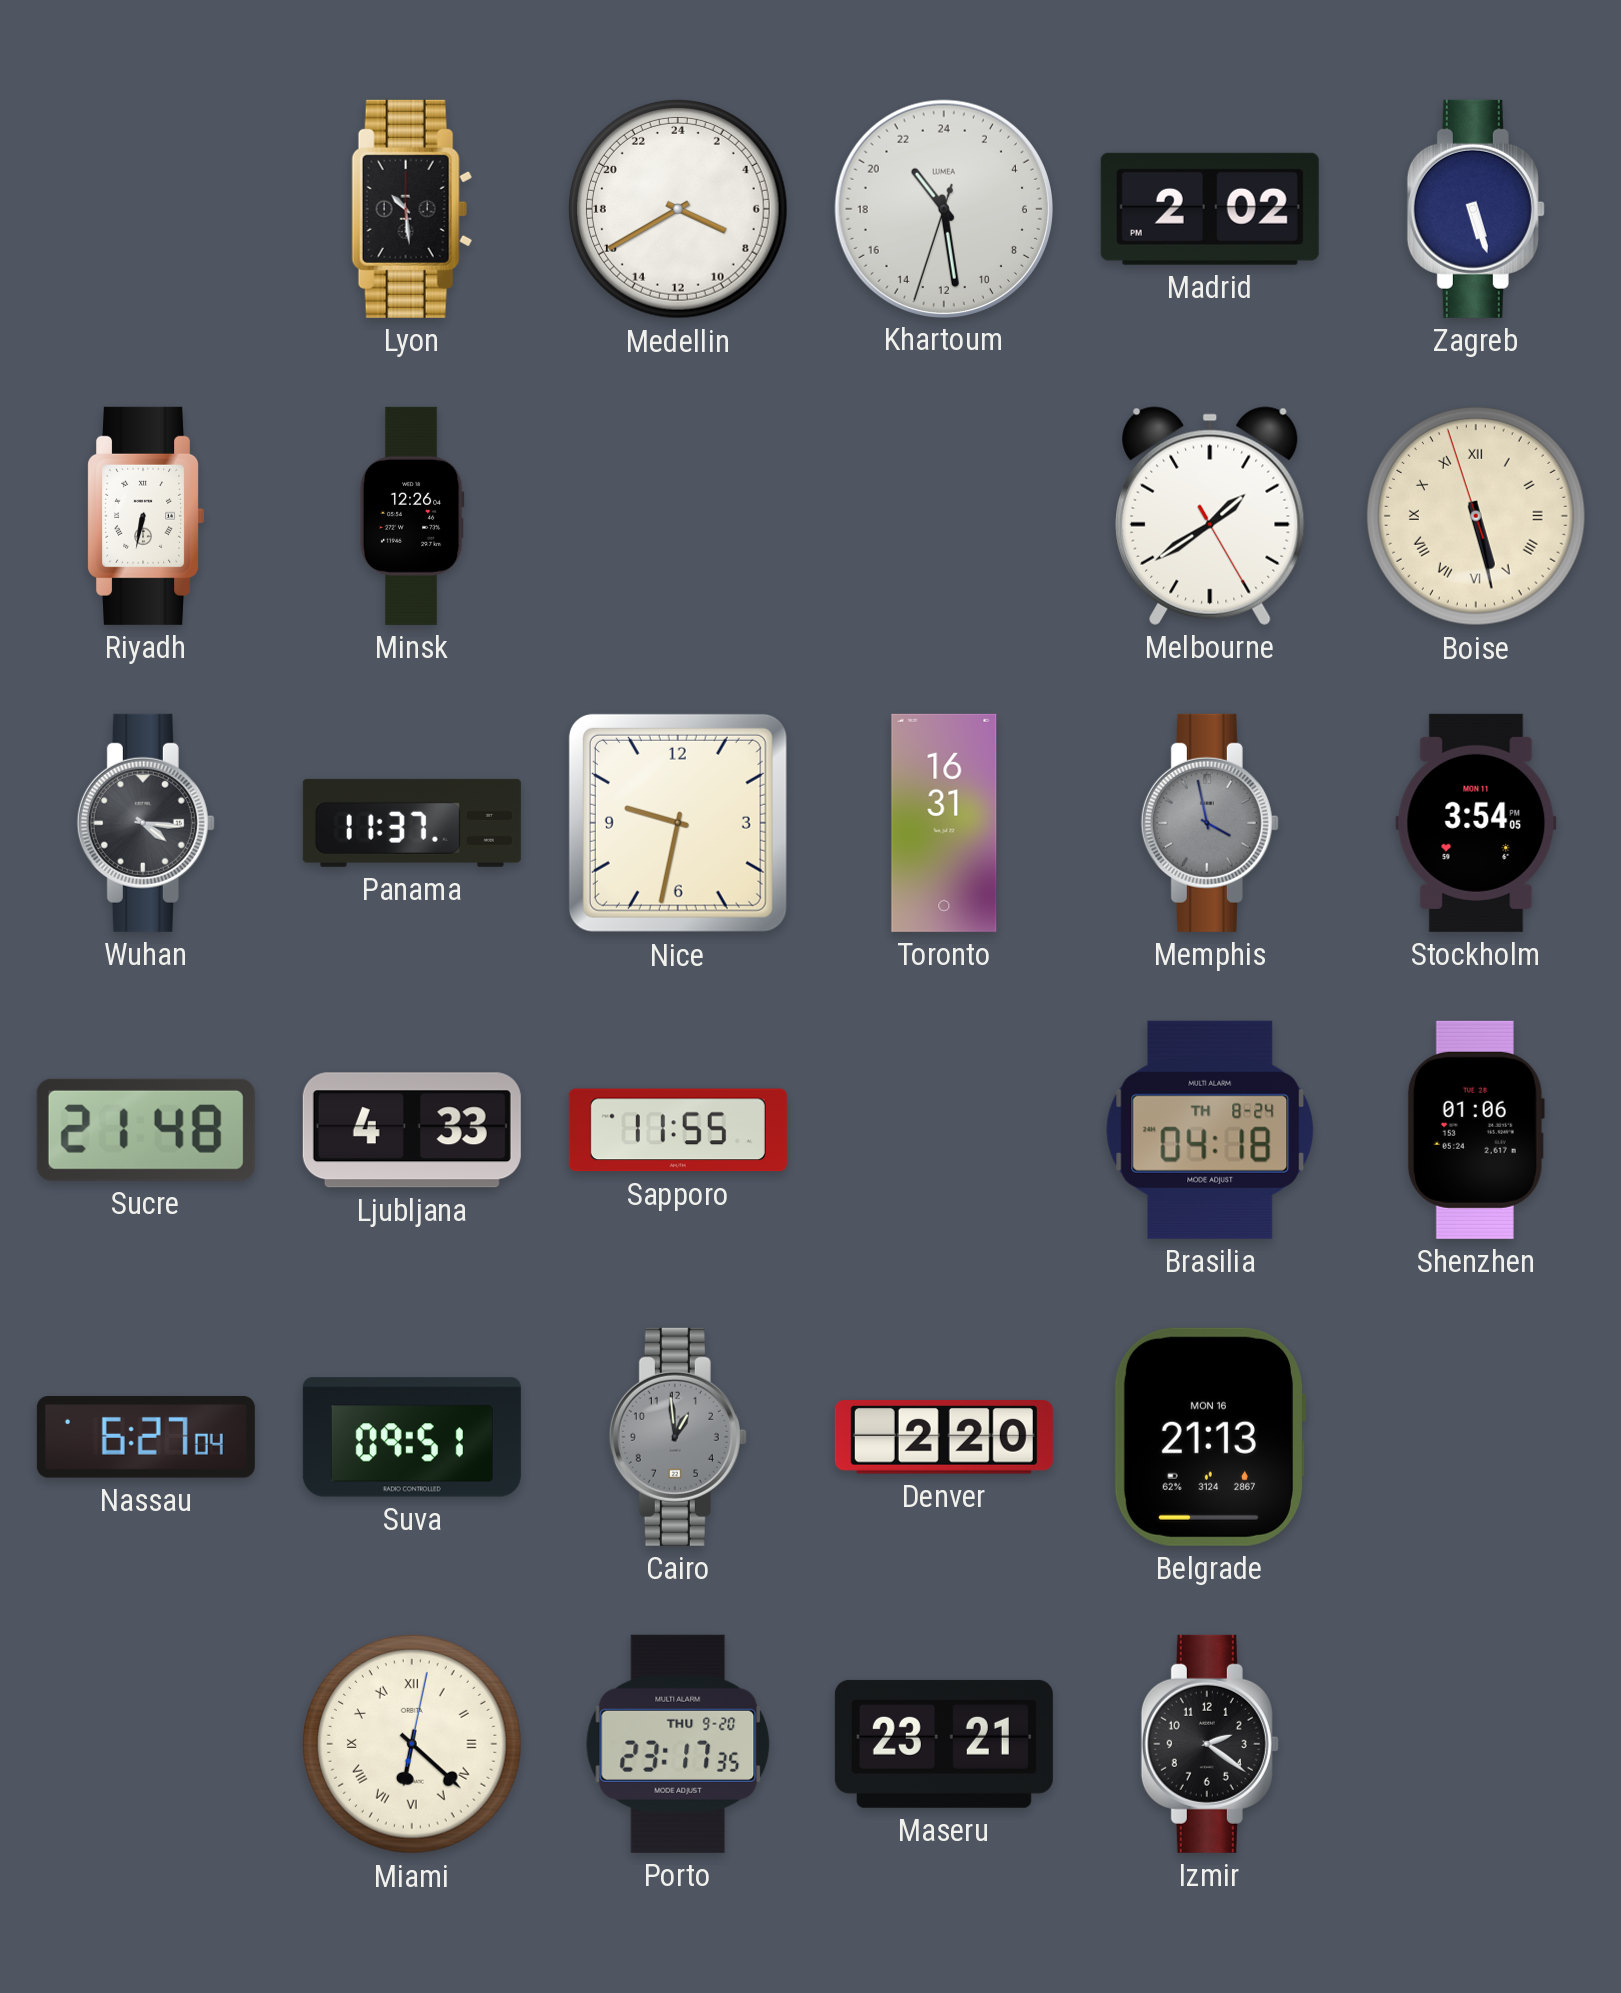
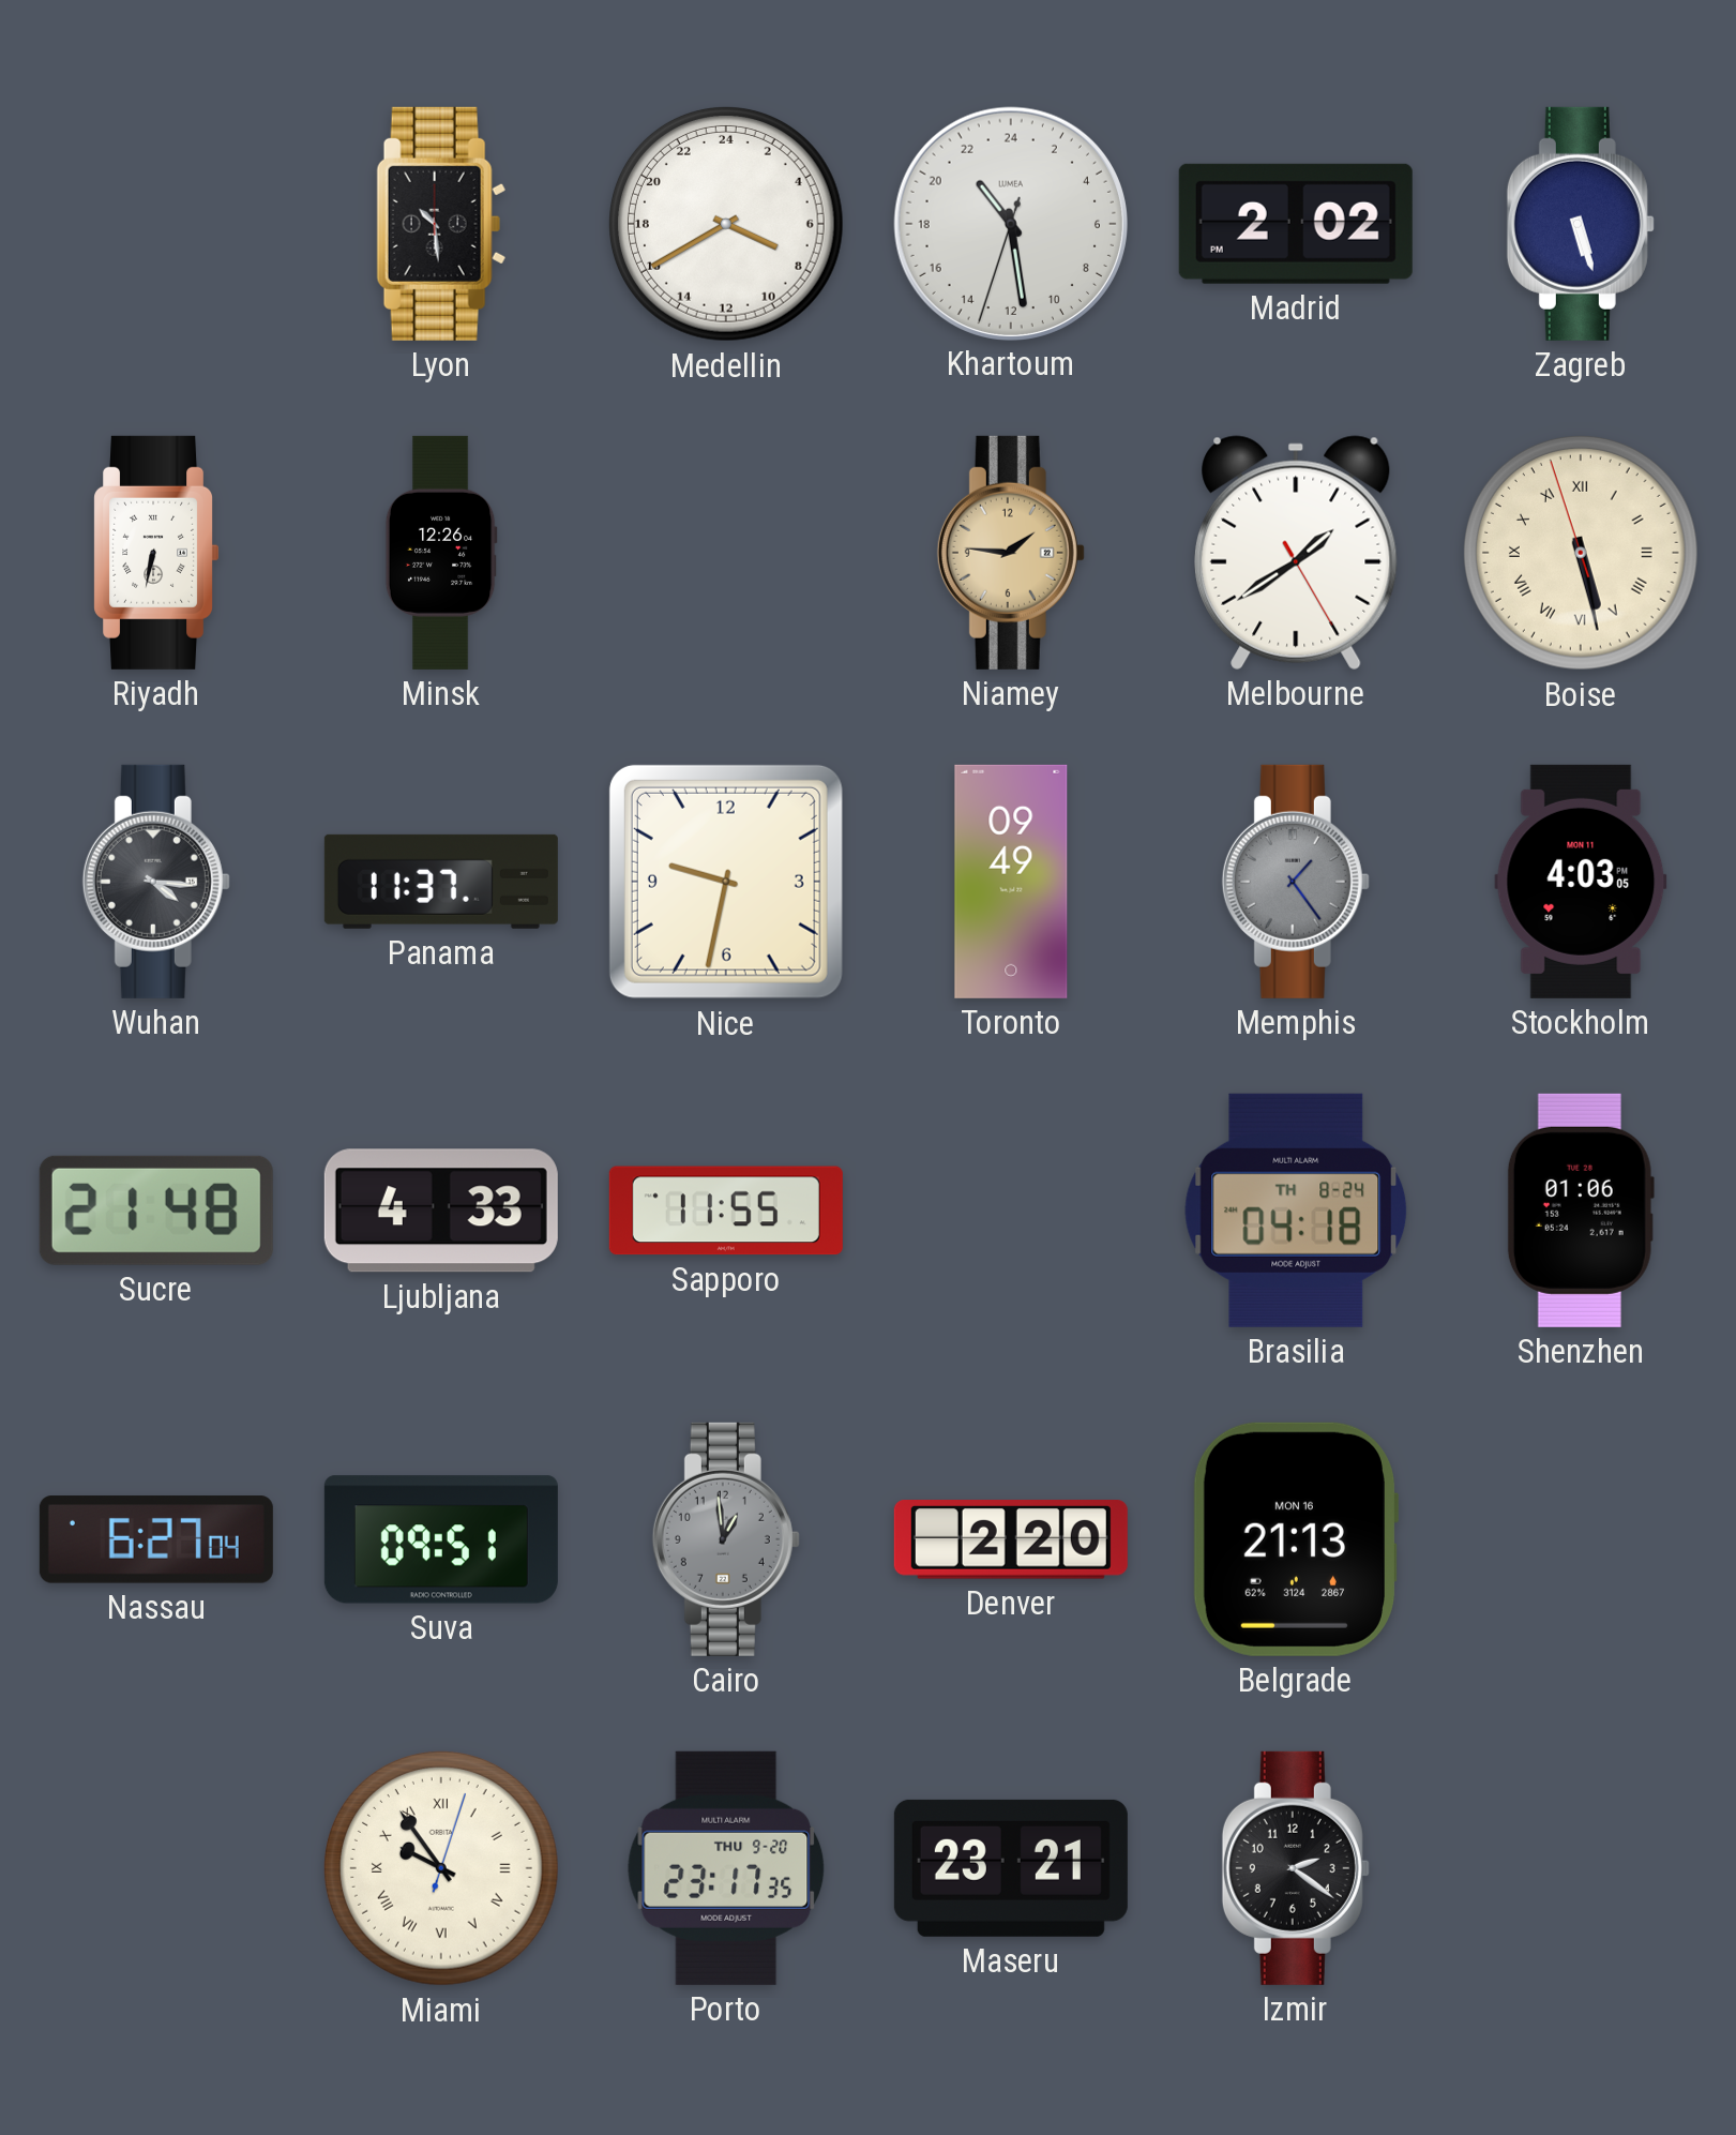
Niamey: none -> 1:46
Toronto: 16:31 -> 09:49
Memphis: 3:58 -> 1:24
Stockholm: 3:54 -> 4:03
Miami: 6:22 -> 9:54
